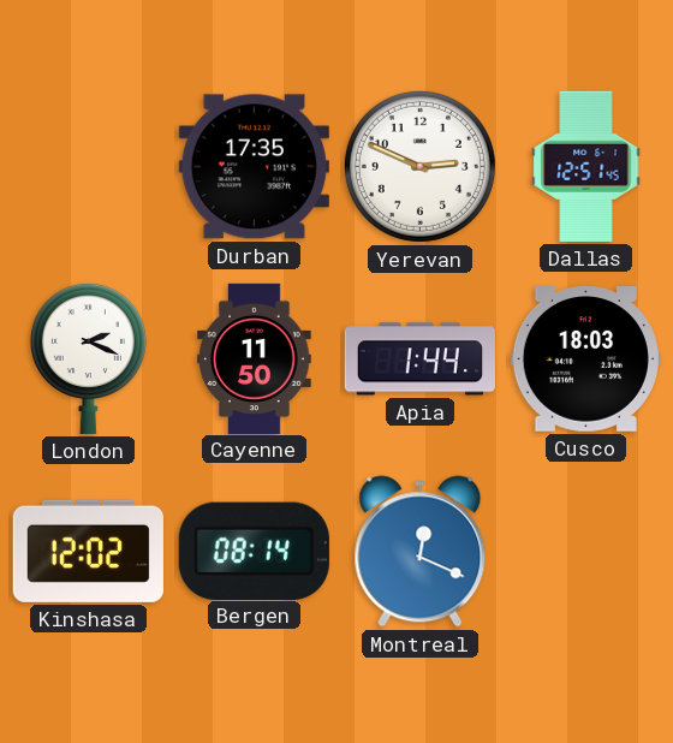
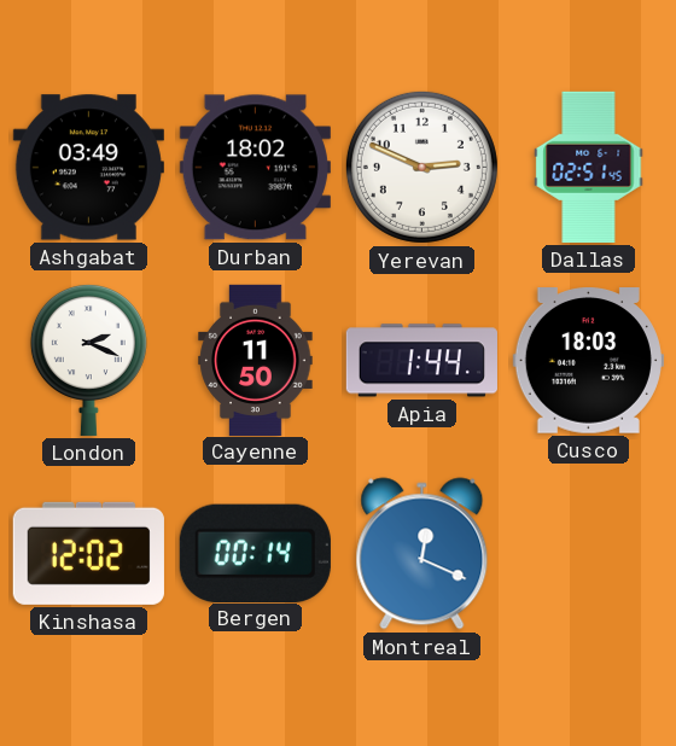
Ashgabat: none -> 03:49
Durban: 17:35 -> 18:02
Dallas: 12:51 -> 02:51
Bergen: 08:14 -> 00:14
